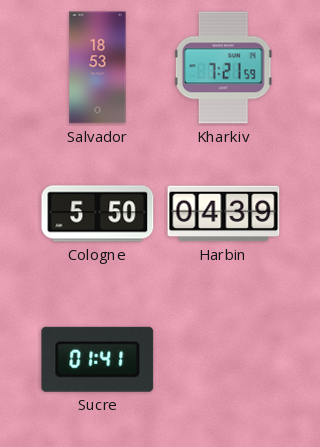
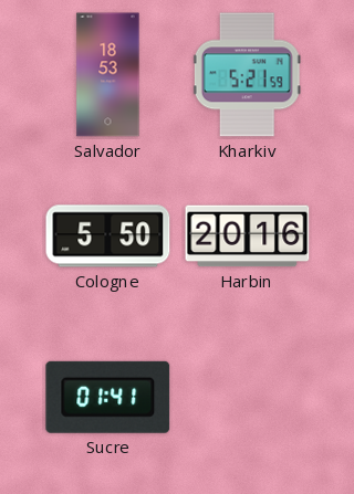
Kharkiv: 7:21 -> 5:21
Harbin: 04:39 -> 20:16
